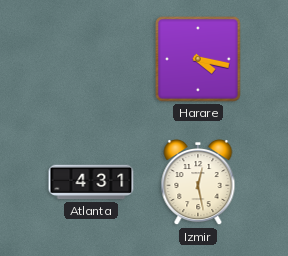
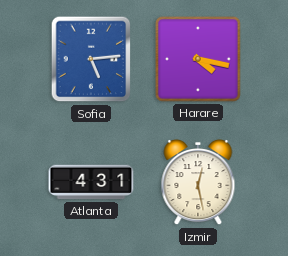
Sofia: none -> 5:14
